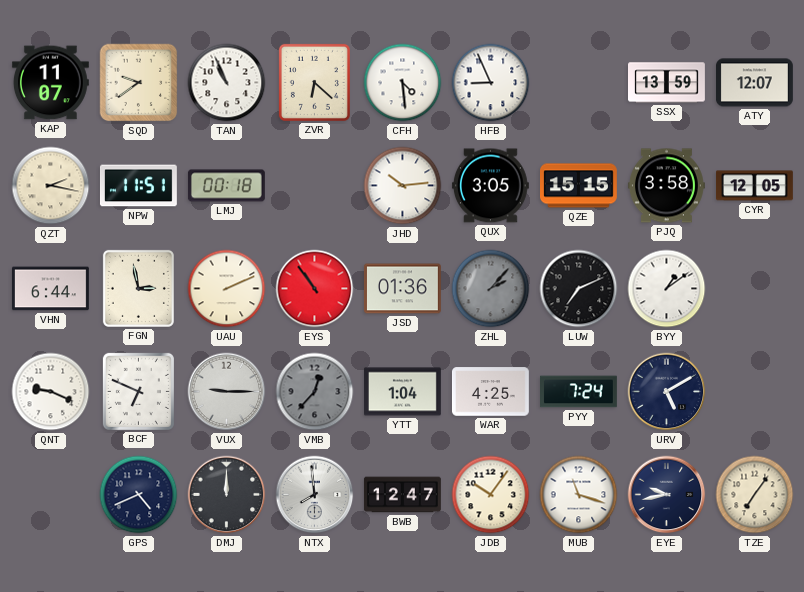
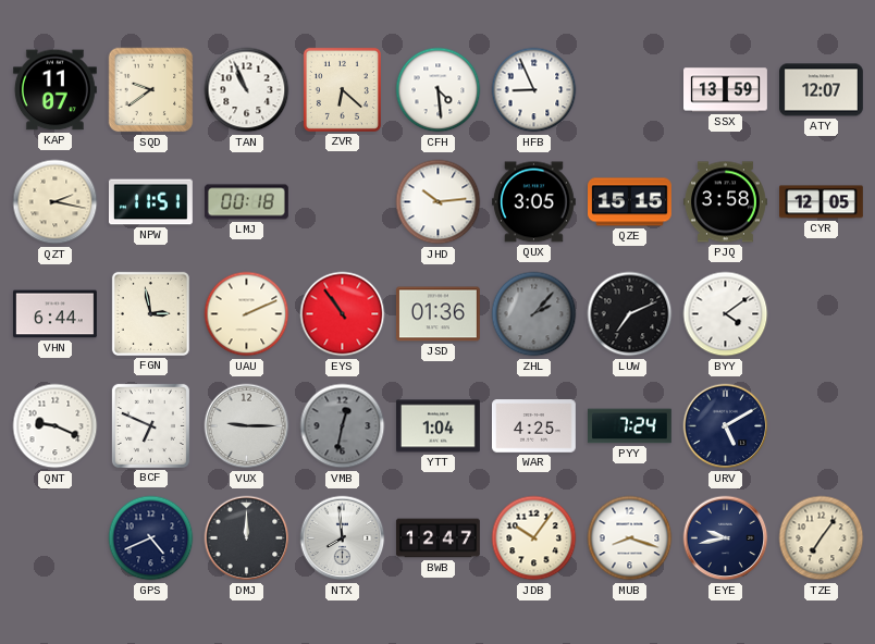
BYY: 1:09 -> 4:09
VMB: 12:37 -> 12:32
MUB: 11:18 -> 8:18
